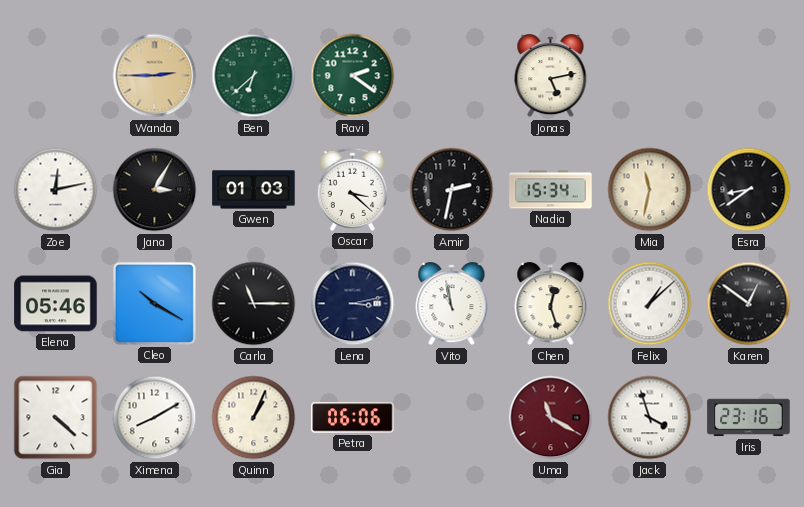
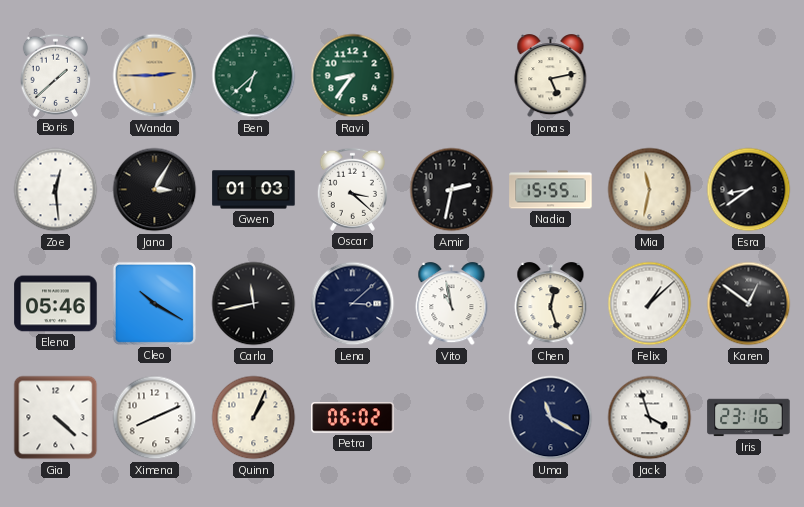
Boris: none -> 1:38
Ravi: 2:21 -> 8:36
Zoe: 12:13 -> 12:29
Nadia: 15:34 -> 15:55
Carla: 11:15 -> 11:43
Lena: 3:13 -> 3:08
Ximena: 8:10 -> 8:11
Petra: 06:06 -> 06:02
Uma dial: burgundy -> navy
